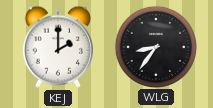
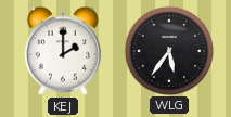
WLG: 8:36 -> 5:36
